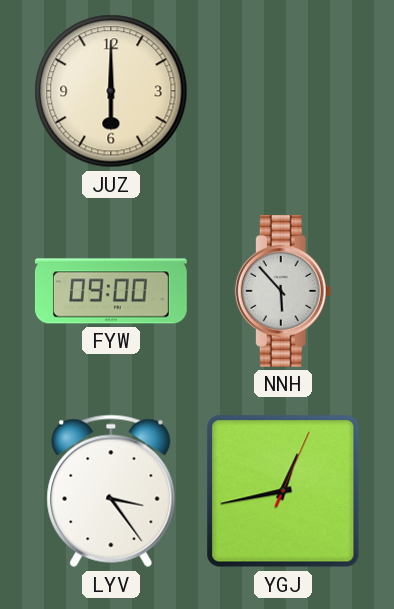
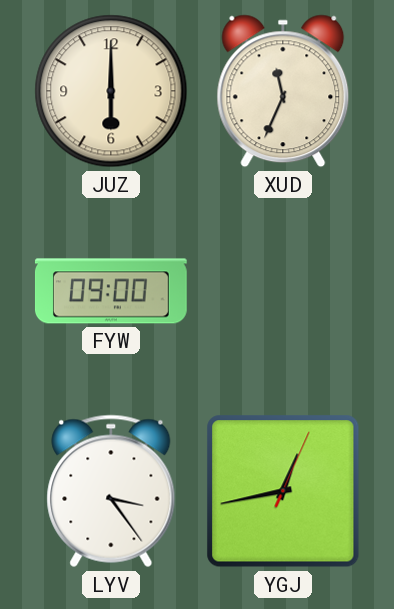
XUD: none -> 11:34
NNH: 5:53 -> none
